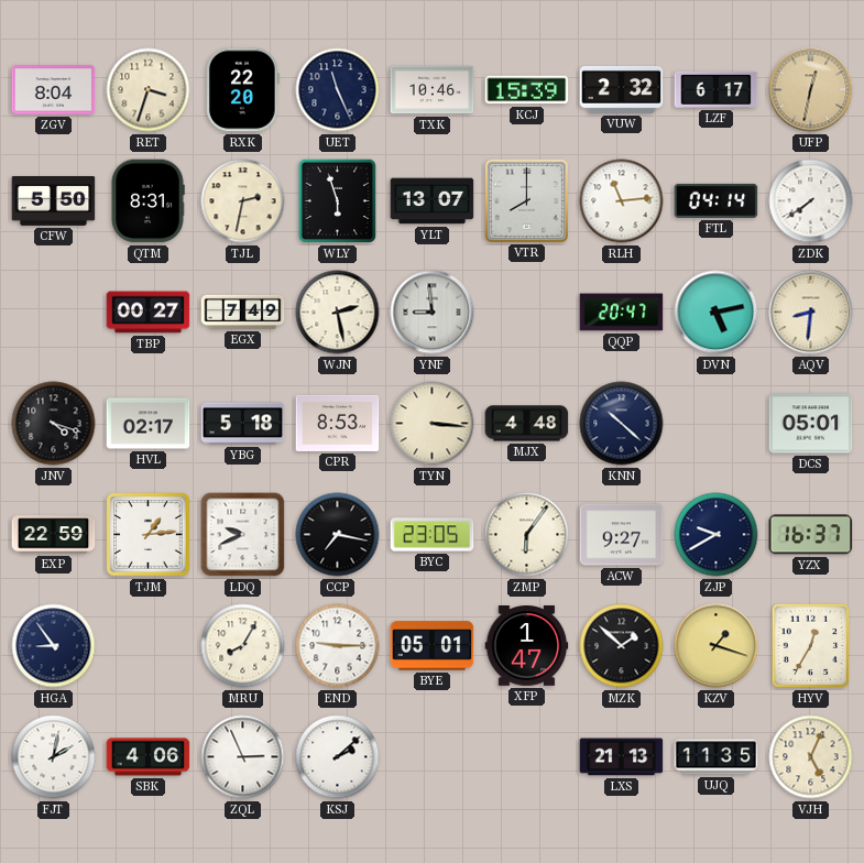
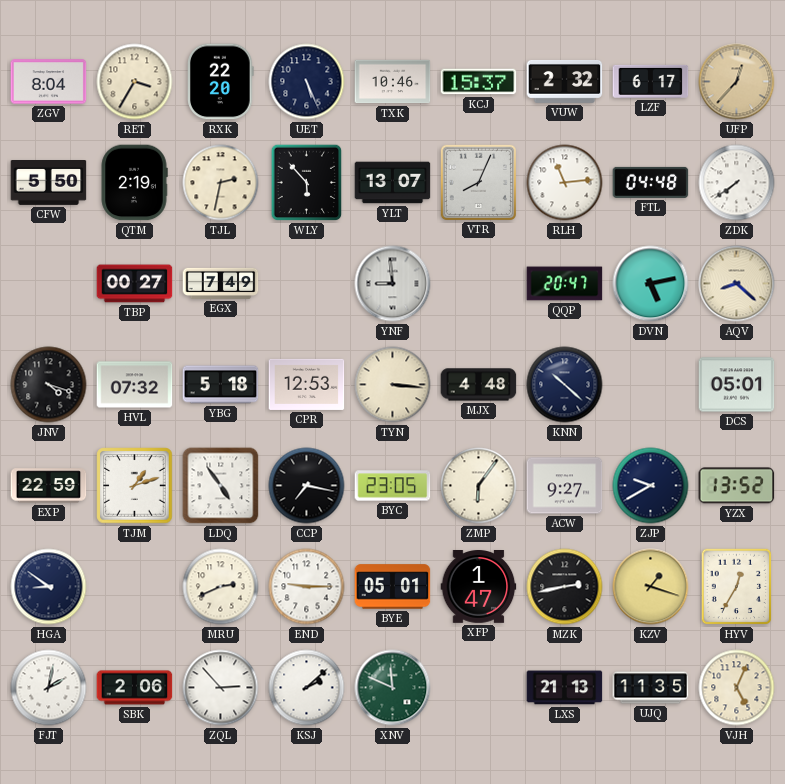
RET: 3:33 -> 3:35
UET: 11:26 -> 5:26
KCJ: 15:39 -> 15:37
UFP: 12:32 -> 12:37
QTM: 8:31 -> 2:19
WLY: 5:57 -> 5:53
VTR: 8:00 -> 8:04
FTL: 04:14 -> 04:48
WJN: 2:28 -> none
AQV: 8:31 -> 8:22
HVL: 02:17 -> 07:32
CPR: 8:53 -> 12:53
TJM: 1:14 -> 1:12
LDQ: 9:41 -> 4:54
YZX: 16:37 -> 13:52
HGA: 8:54 -> 8:51
MRU: 8:05 -> 2:41
MZK: 1:52 -> 2:43
SBK: 4:06 -> 2:06
ZQL: 2:56 -> 2:53
XNV: none -> 11:49
